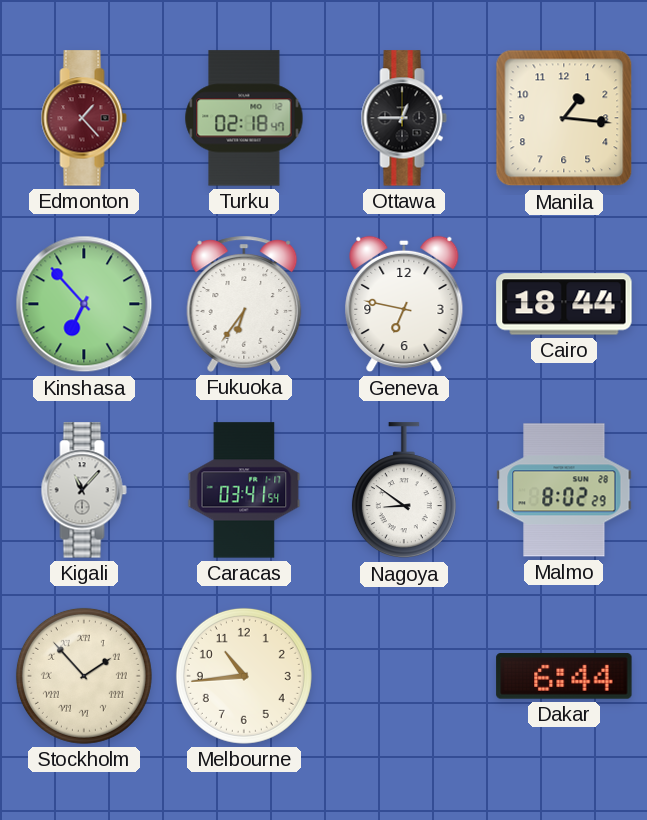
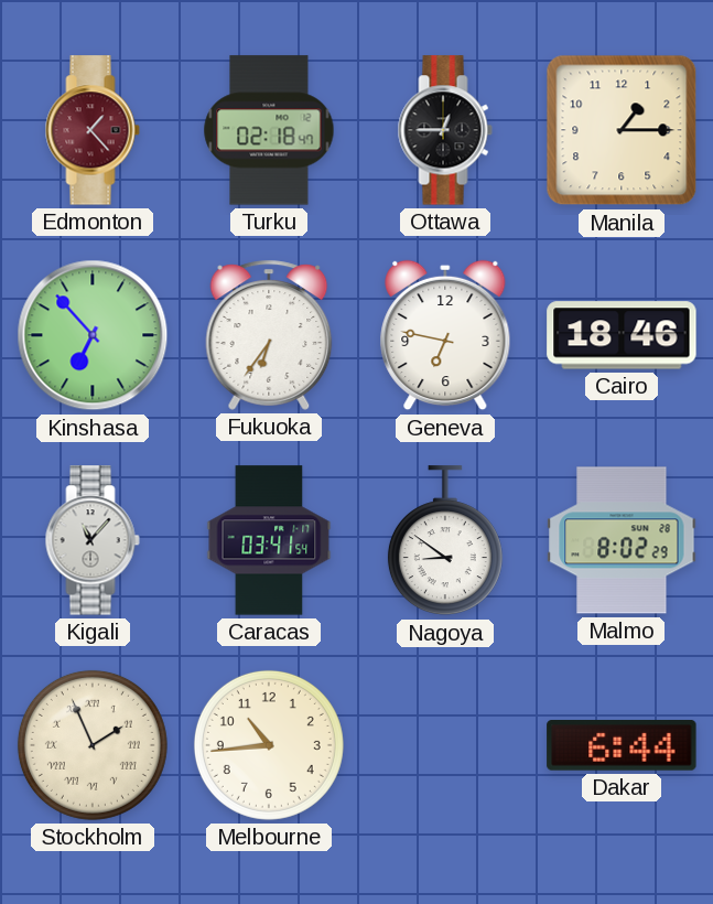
Manila: 1:16 -> 1:15
Cairo: 18:44 -> 18:46
Stockholm: 1:53 -> 1:56
